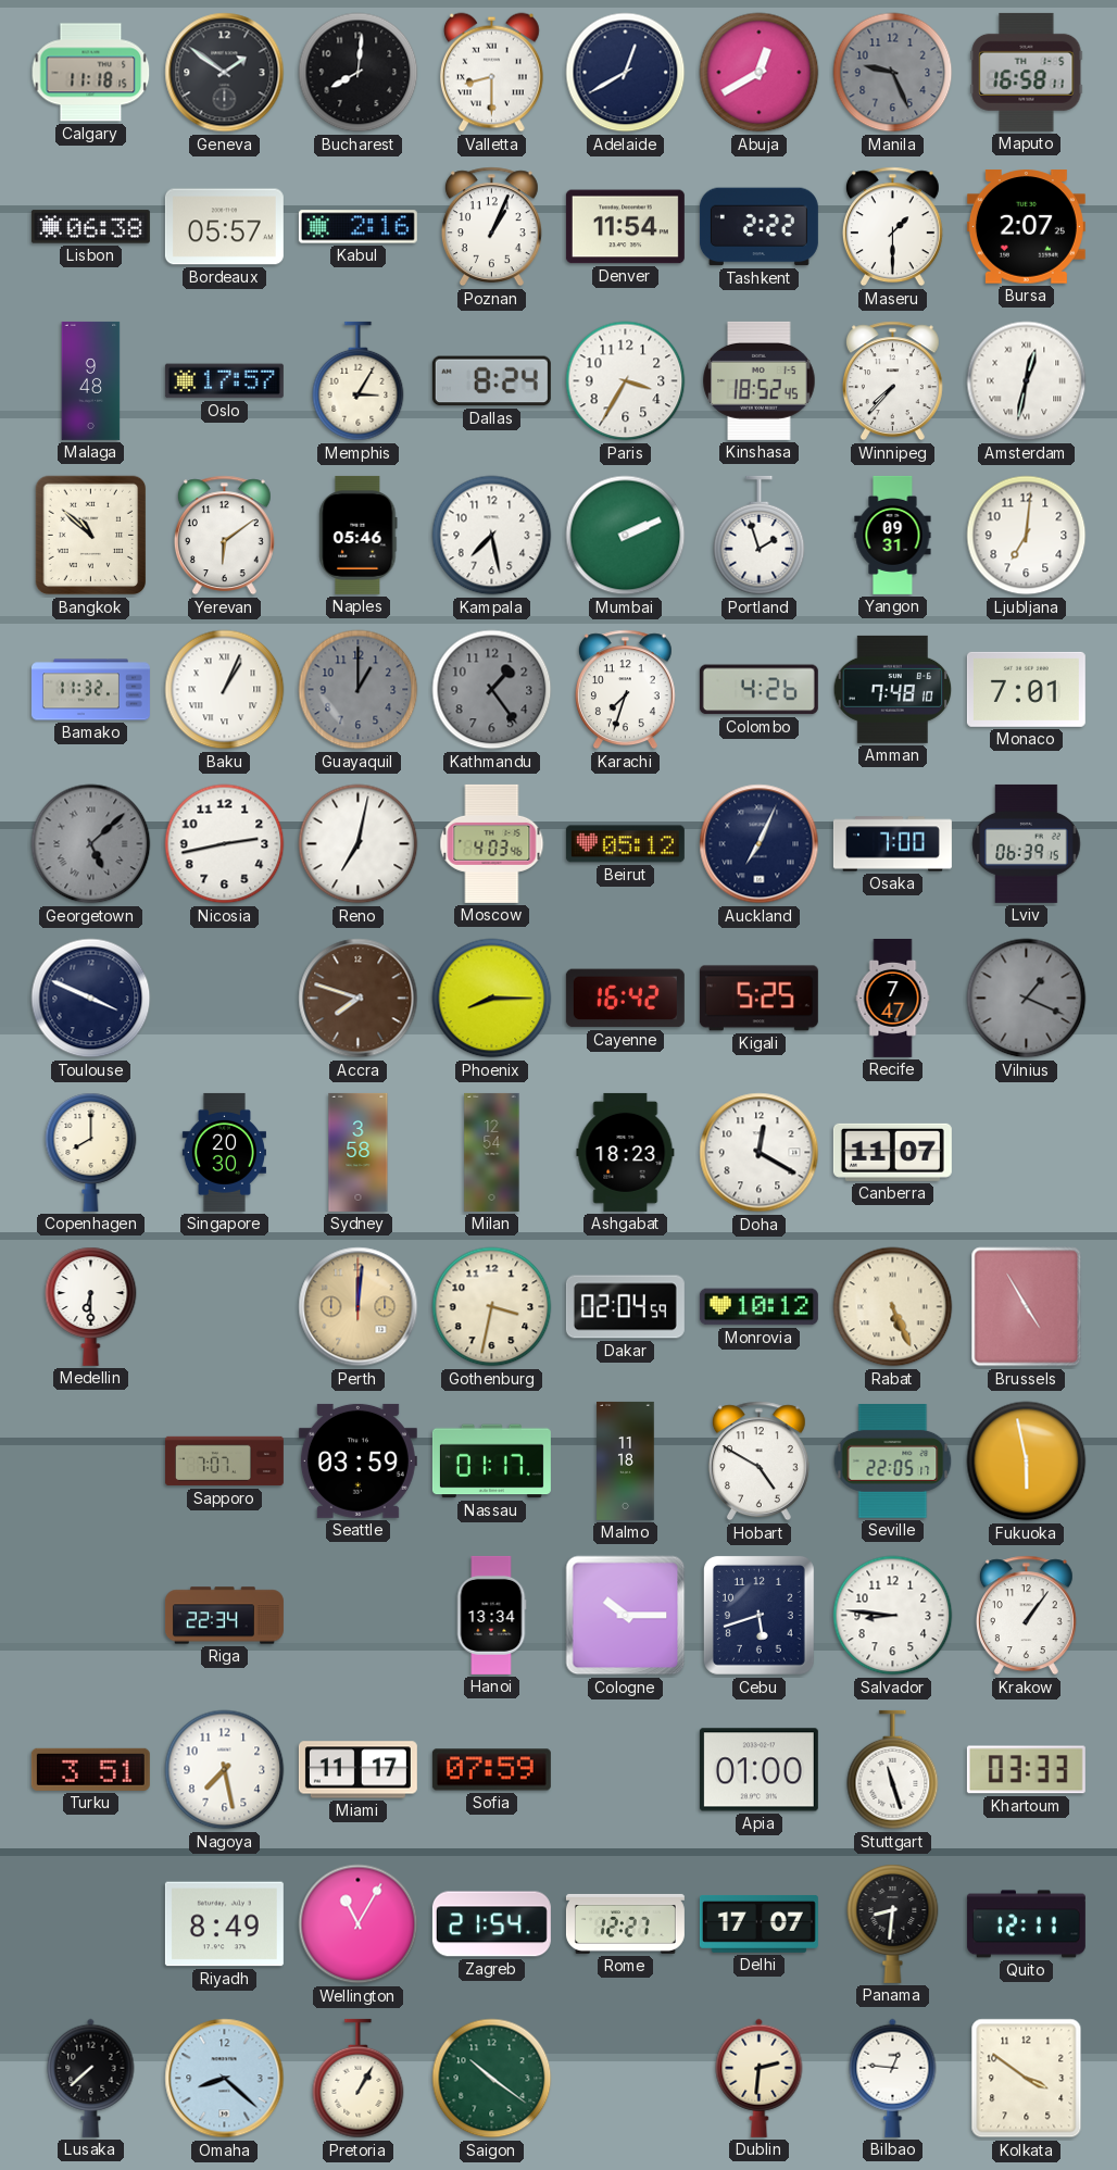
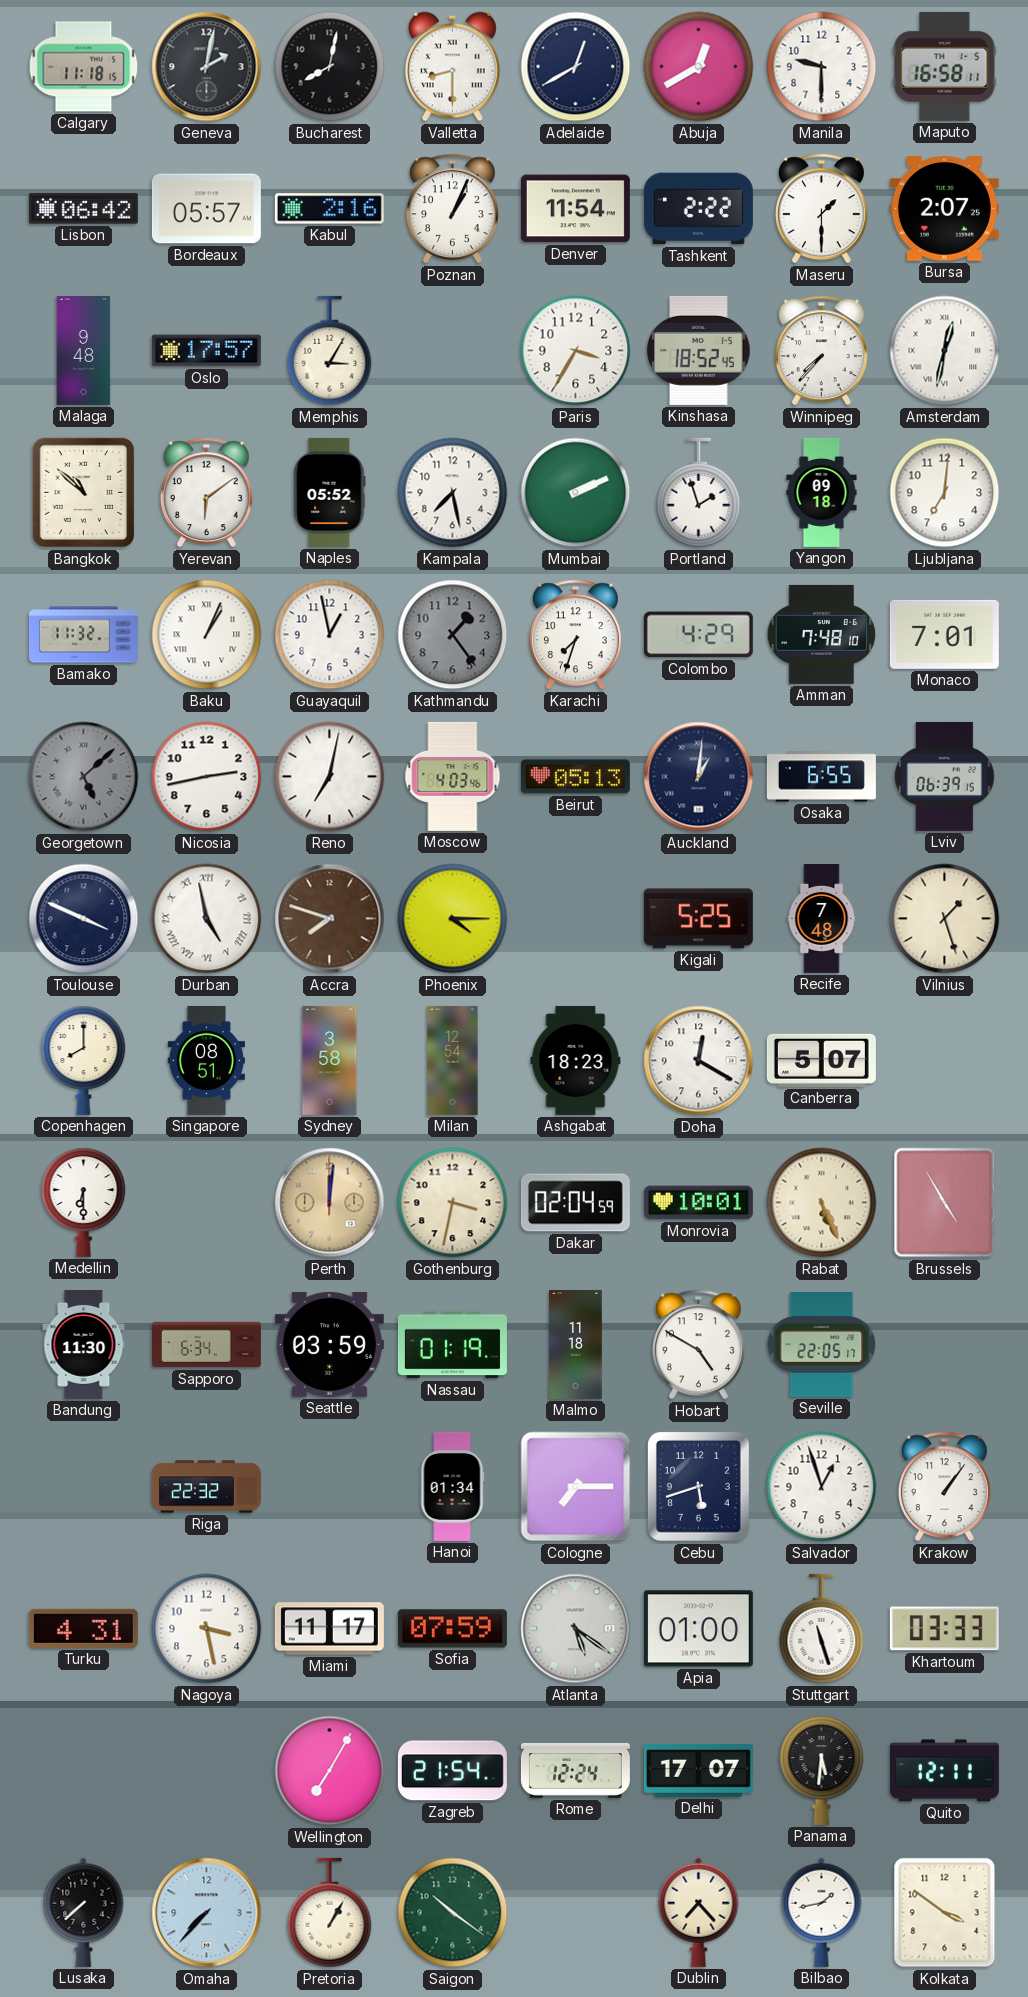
Geneva: 1:51 -> 2:02
Bucharest: 8:01 -> 8:02
Manila: 9:26 -> 9:30
Manila dial: grey -> white
Lisbon: 06:38 -> 06:42
Dallas: 8:24 -> none
Naples: 05:46 -> 05:52
Yangon: 09:31 -> 09:18
Guayaquil: 1:00 -> 12:58
Guayaquil dial: grey -> white
Colombo: 4:26 -> 4:29
Beirut: 05:12 -> 05:13
Auckland: 7:04 -> 1:01
Osaka: 7:00 -> 6:55
Durban: none -> 4:58
Phoenix: 8:15 -> 4:15
Cayenne: 16:42 -> none
Recife: 7:47 -> 7:48
Vilnius: 1:19 -> 1:27
Vilnius dial: grey -> cream
Singapore: 20:30 -> 08:51
Canberra: 11:07 -> 5:07
Monrovia: 10:12 -> 10:01
Bandung: none -> 11:30
Sapporo: 7:07 -> 6:34
Nassau: 01:17 -> 01:19
Fukuoka: 5:58 -> none
Riga: 22:34 -> 22:32
Hanoi: 13:34 -> 01:34
Cologne: 10:15 -> 7:15
Salvador: 8:46 -> 12:57
Turku: 3:51 -> 4:31
Nagoya: 7:28 -> 3:28
Atlanta: none -> 5:21
Riyadh: 8:49 -> none
Wellington: 11:05 -> 7:05
Rome: 12:27 -> 12:24
Panama: 8:31 -> 5:31
Omaha: 8:22 -> 7:37
Dublin: 2:31 -> 7:23
Bilbao: 12:46 -> 1:43
